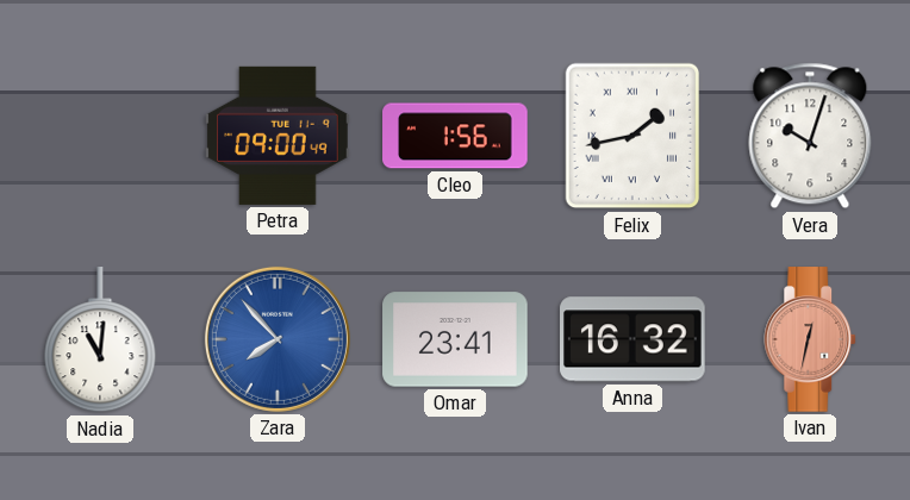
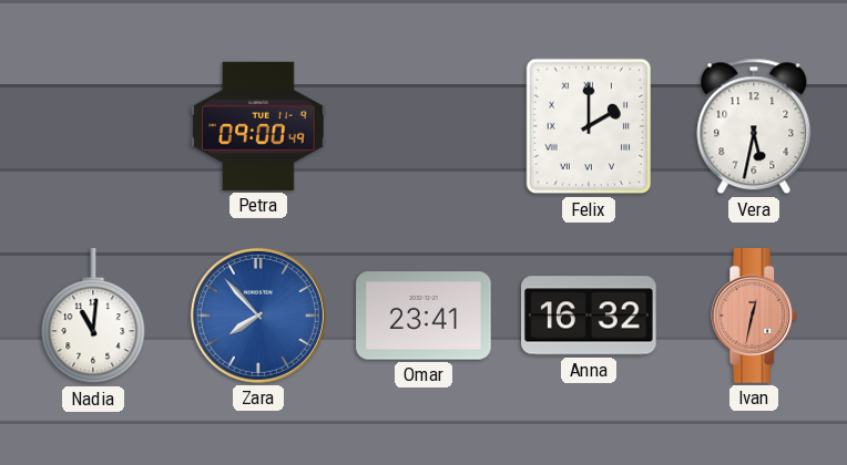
Cleo: 1:56 -> none
Felix: 1:43 -> 2:00
Vera: 10:03 -> 5:32
